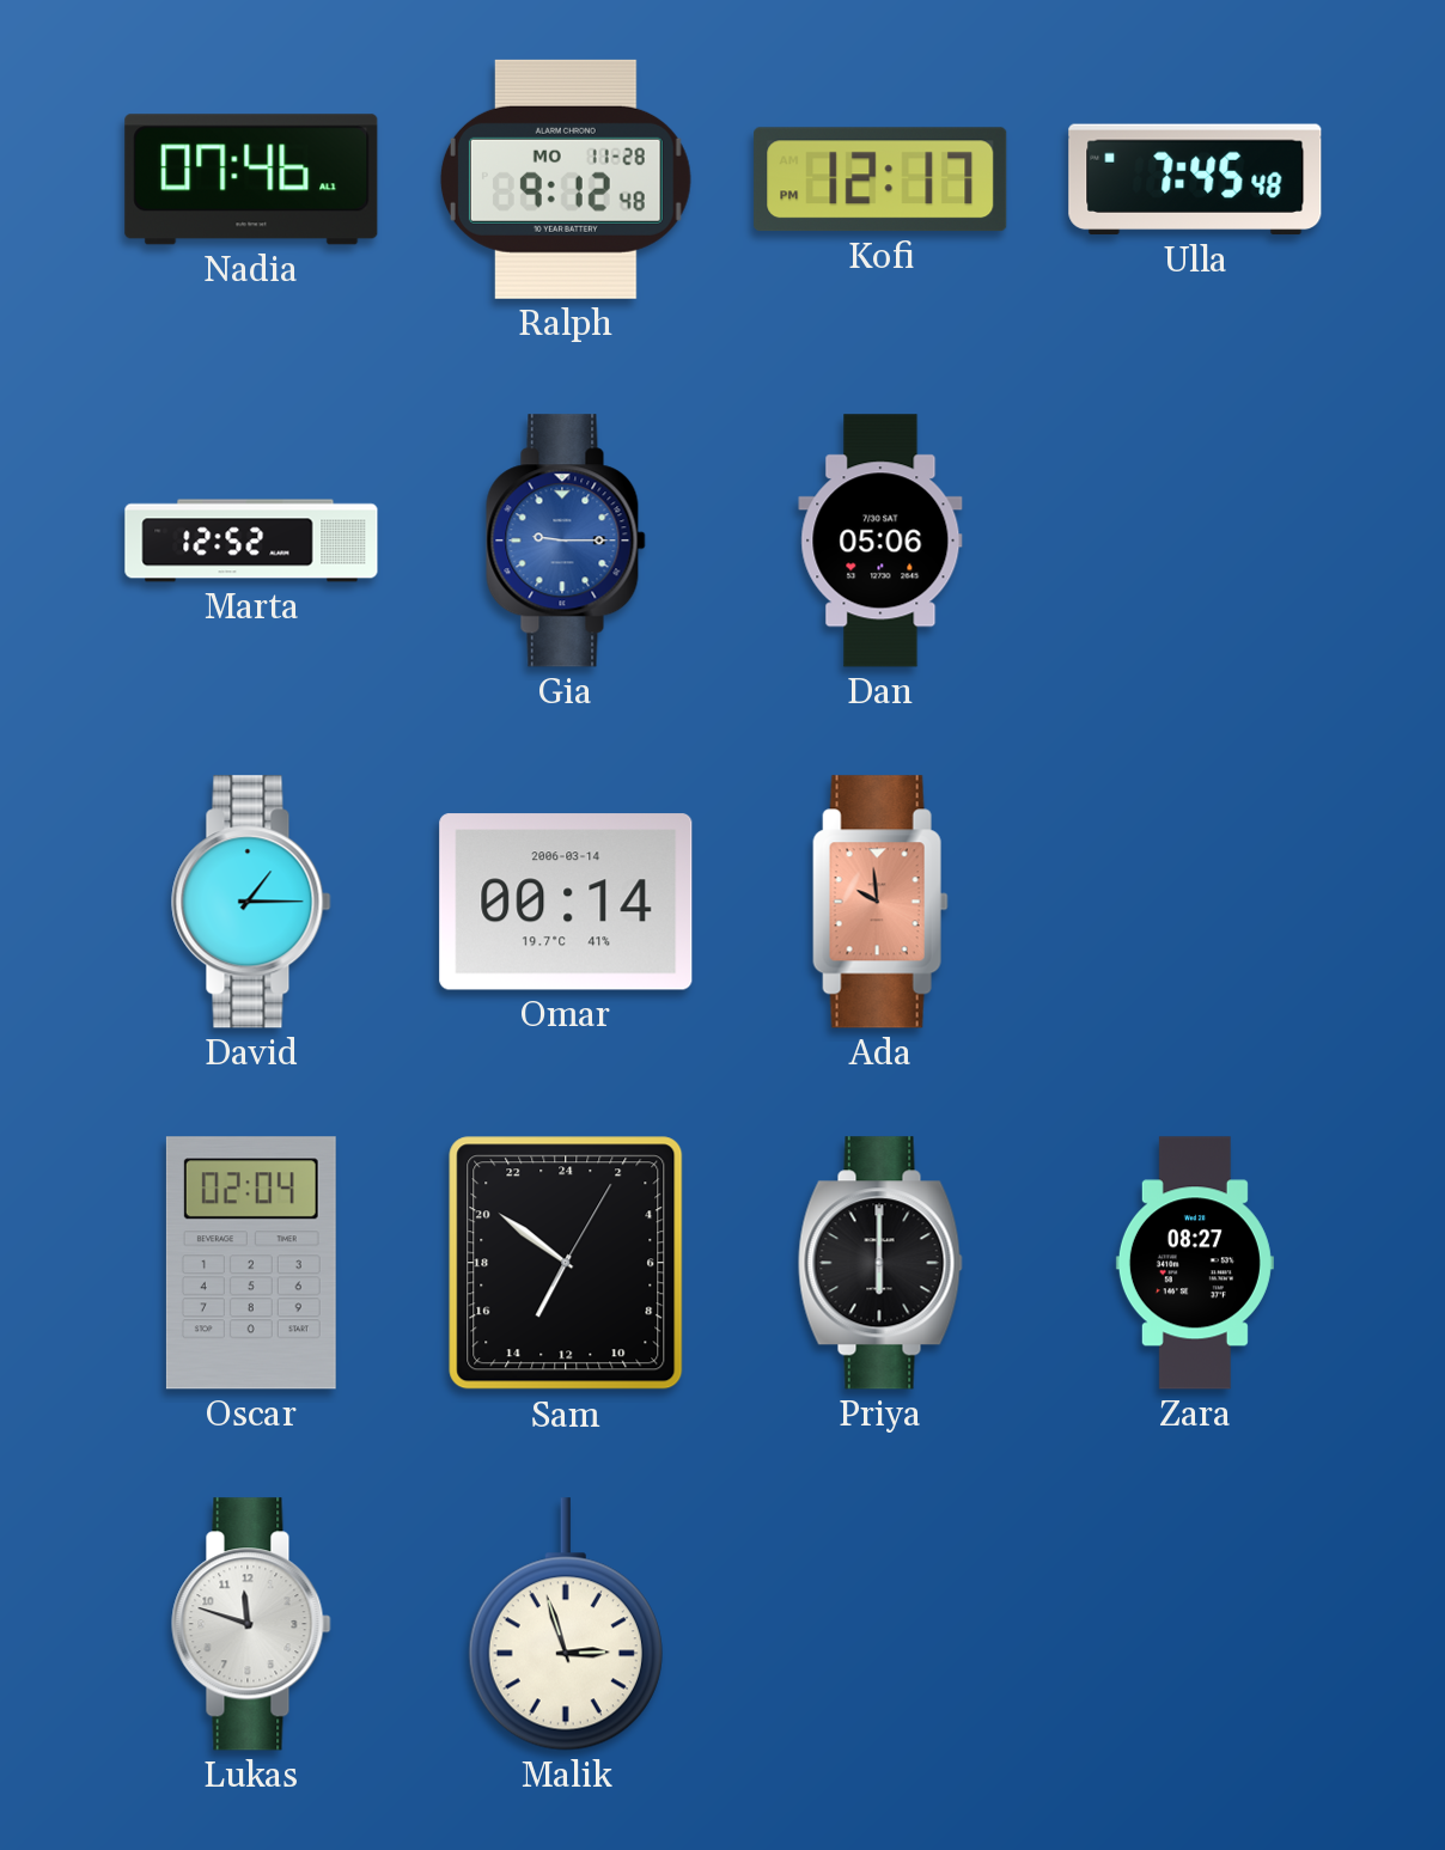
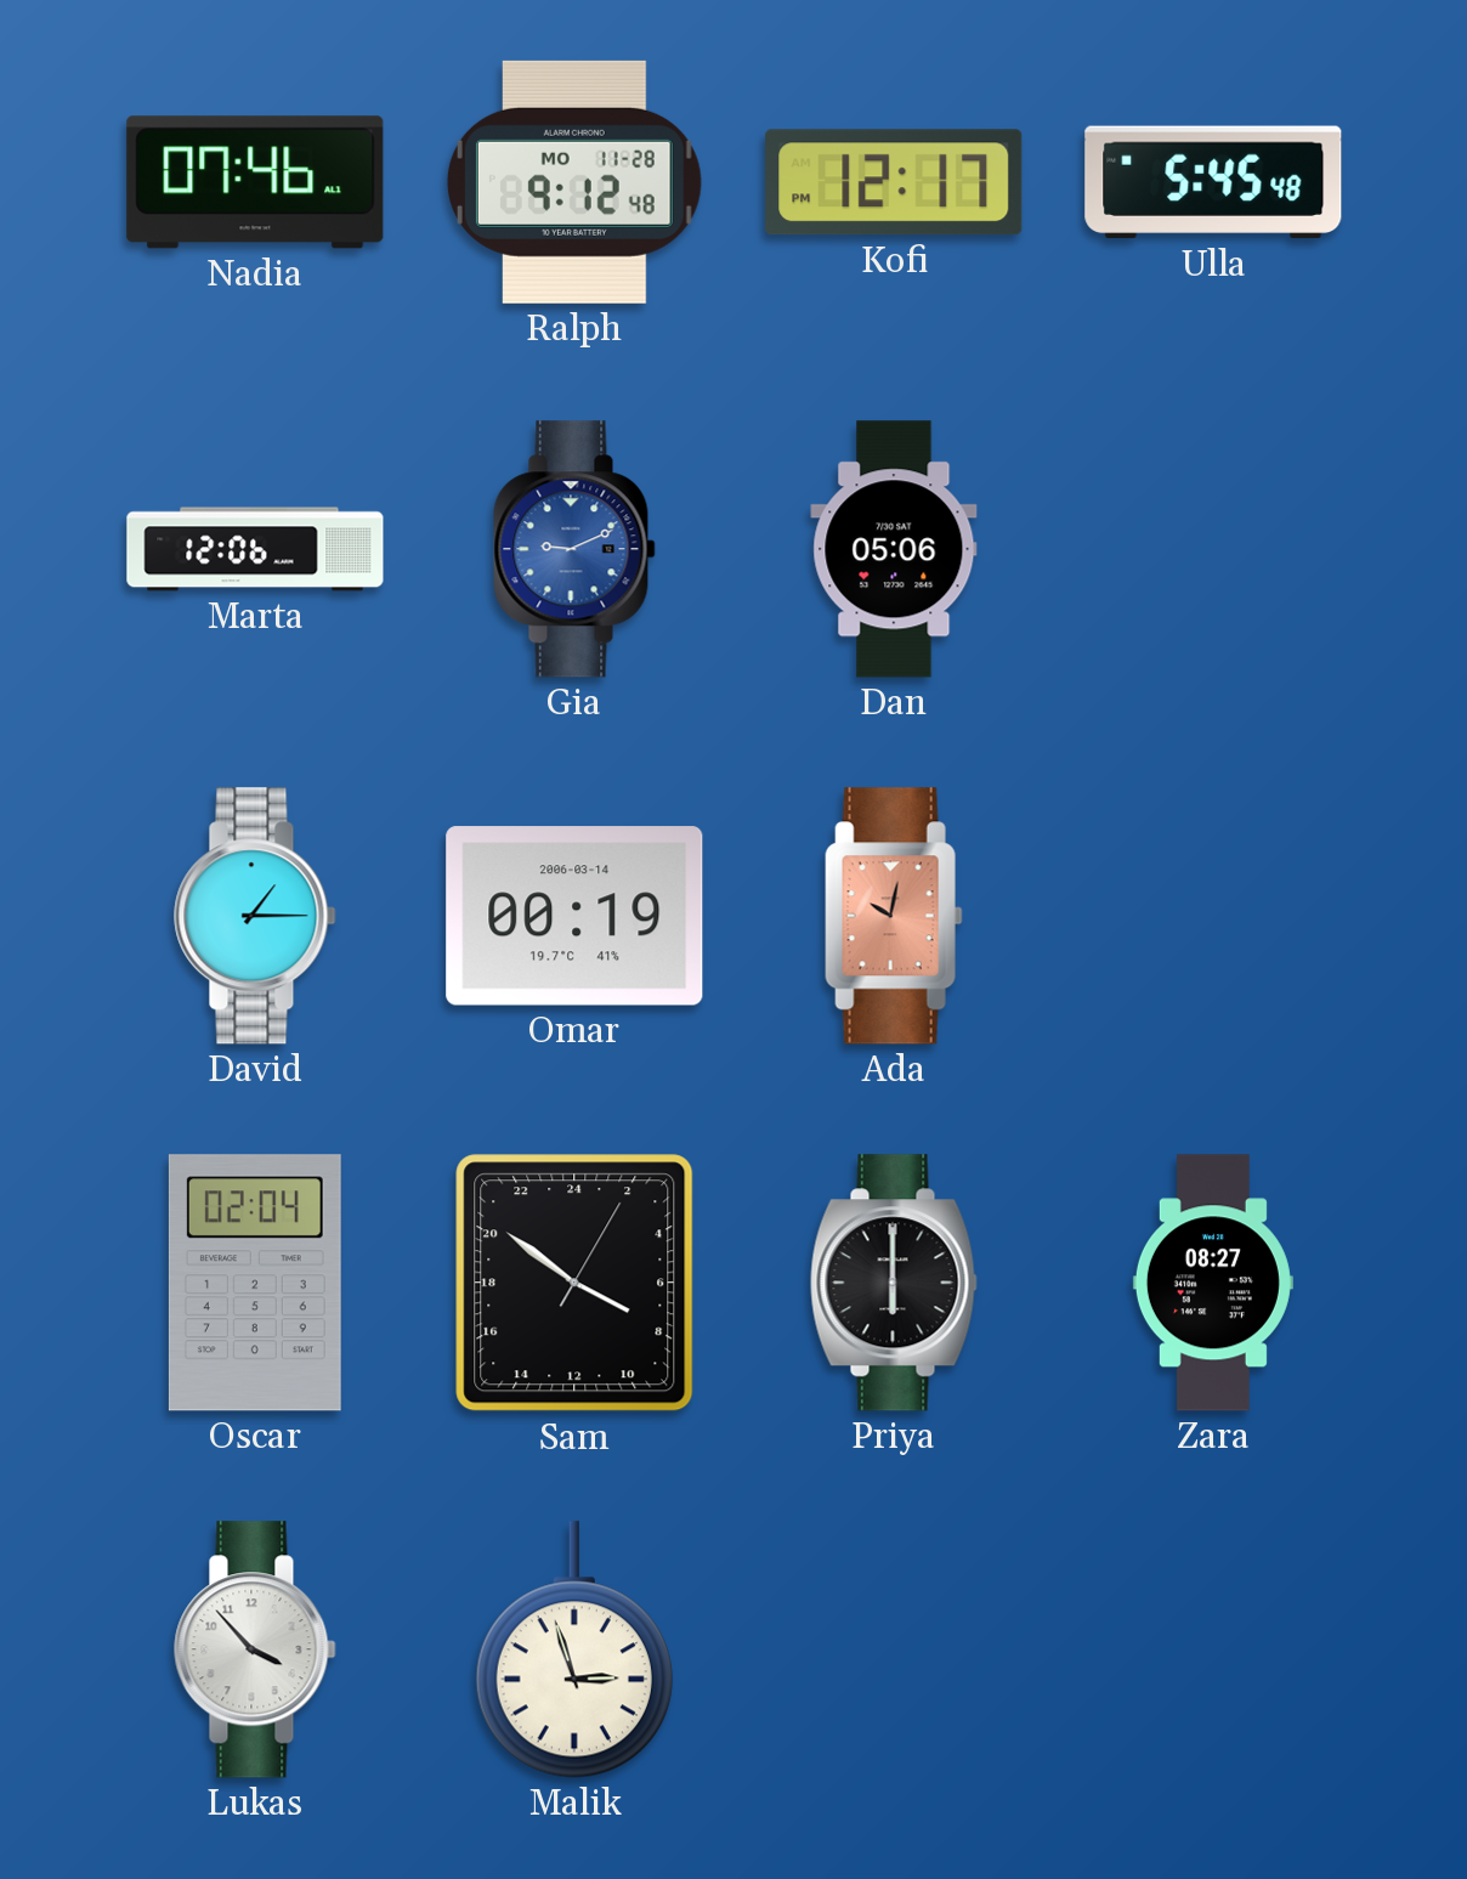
Ulla: 7:45 -> 5:45
Marta: 12:52 -> 12:06
Gia: 9:15 -> 9:11
Omar: 00:14 -> 00:19
Ada: 9:59 -> 10:02
Sam: 13:51 -> 7:51
Lukas: 11:48 -> 3:53
